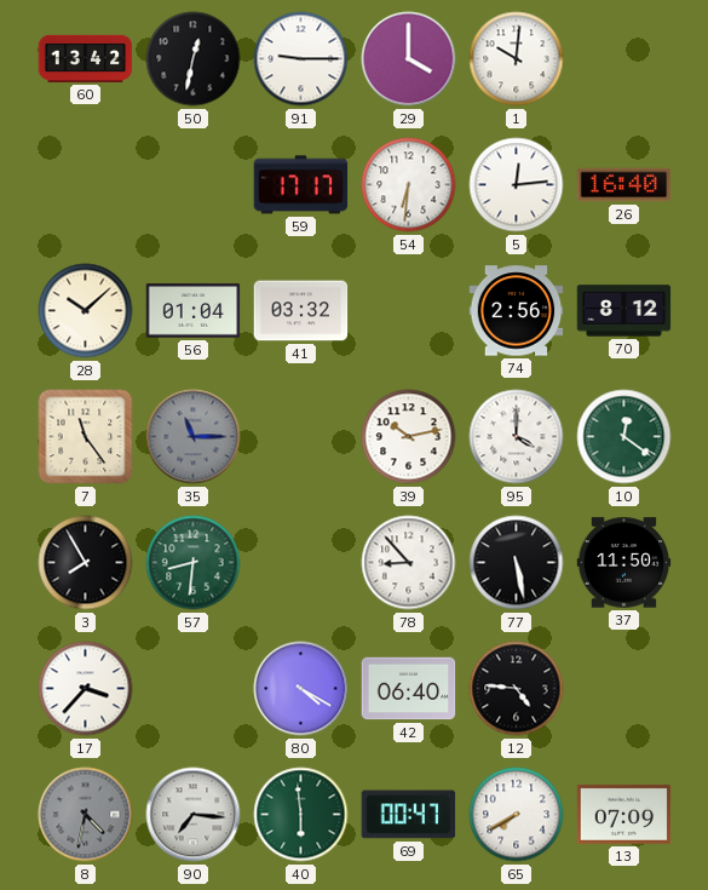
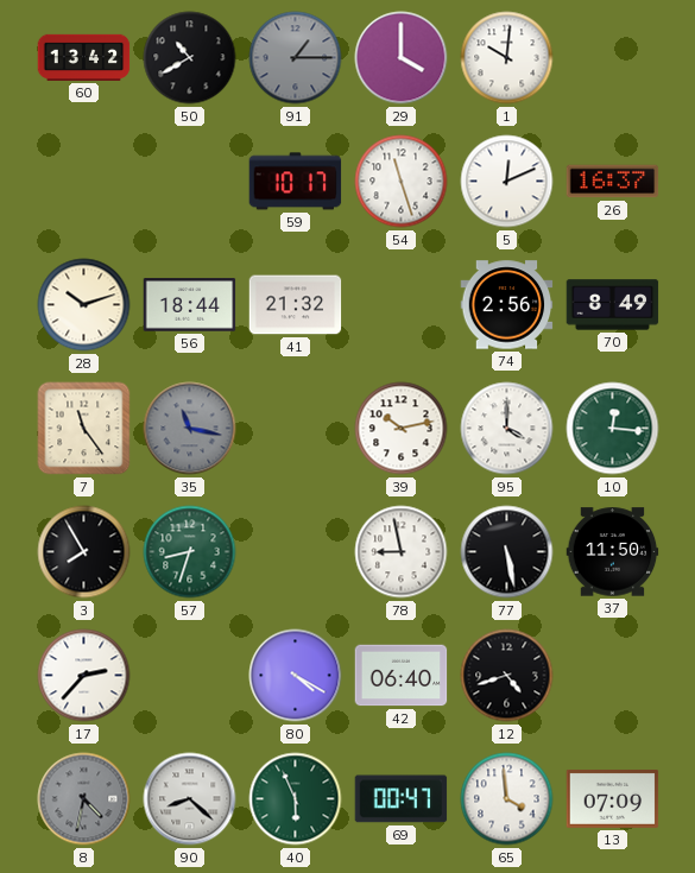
50: 12:32 -> 10:40
91: 9:15 -> 1:15
91 dial: white -> grey
59: 17:17 -> 10:17
54: 6:31 -> 11:27
5: 12:14 -> 12:11
26: 16:40 -> 16:37
28: 10:08 -> 10:12
56: 01:04 -> 18:44
41: 03:32 -> 21:32
70: 8:12 -> 8:49
35: 11:15 -> 11:17
10: 12:21 -> 12:16
57: 8:31 -> 8:33
78: 8:53 -> 8:58
17: 3:37 -> 2:37
12: 4:46 -> 4:42
90: 7:16 -> 8:22
40: 5:59 -> 5:56
65: 7:40 -> 3:59
